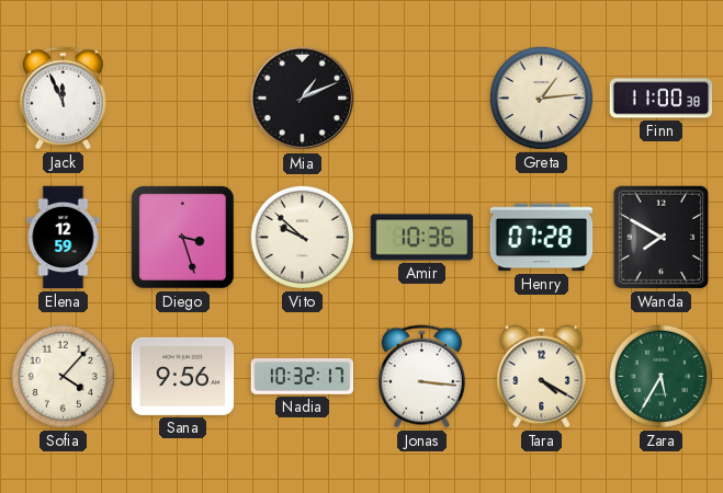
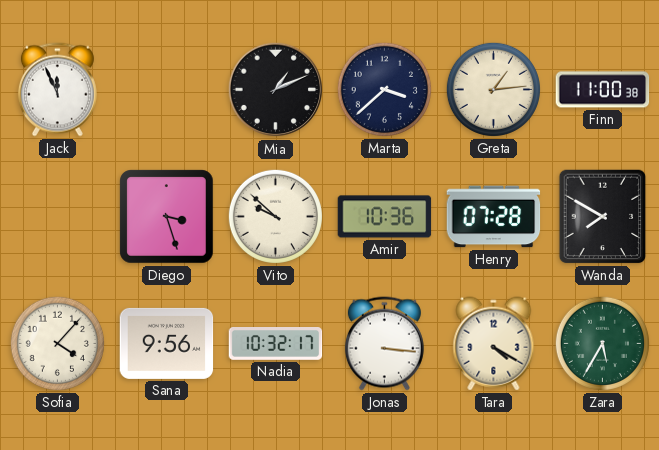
Marta: none -> 3:38
Elena: 12:59 -> none
